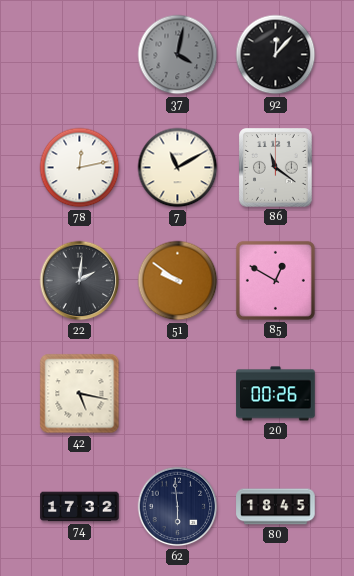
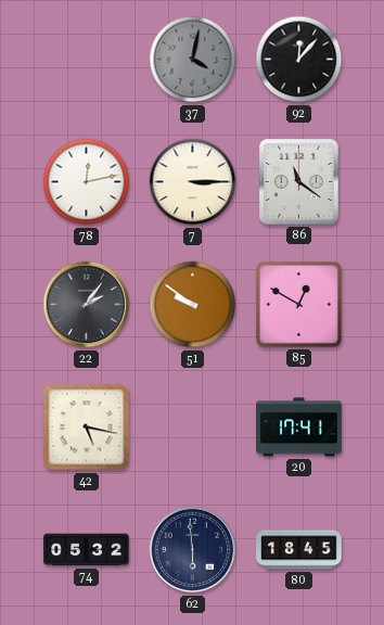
7: 11:10 -> 3:15
22: 2:01 -> 2:06
20: 00:26 -> 17:41
74: 17:32 -> 05:32
